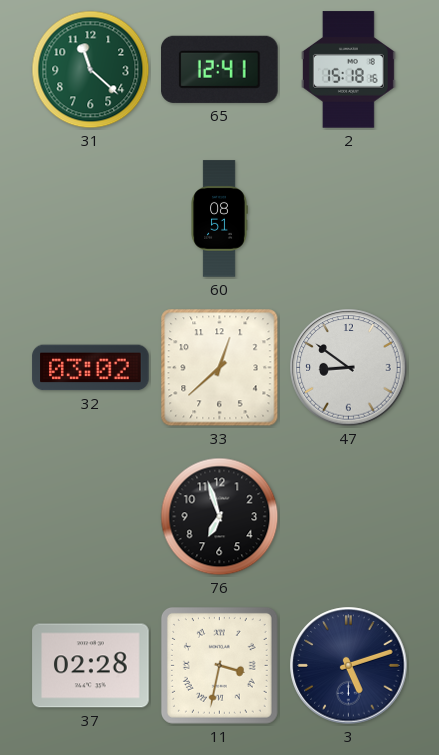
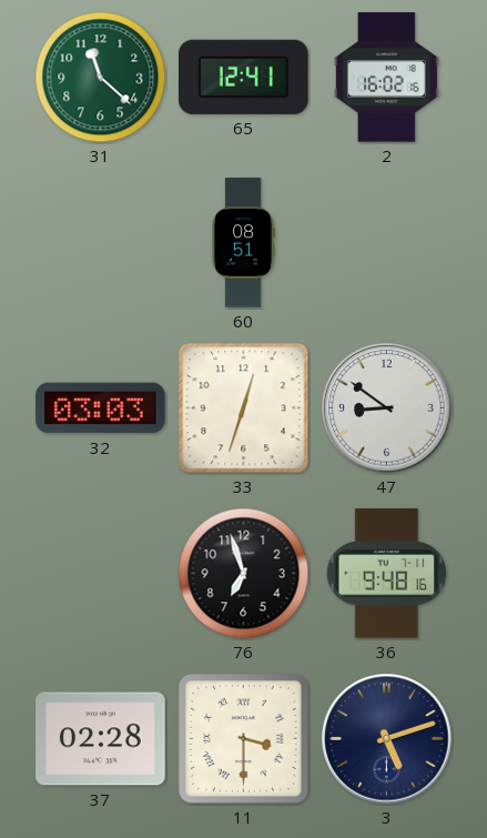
2: 15:18 -> 16:02
32: 03:02 -> 03:03
33: 12:38 -> 12:33
36: none -> 9:48
11: 3:32 -> 3:30
